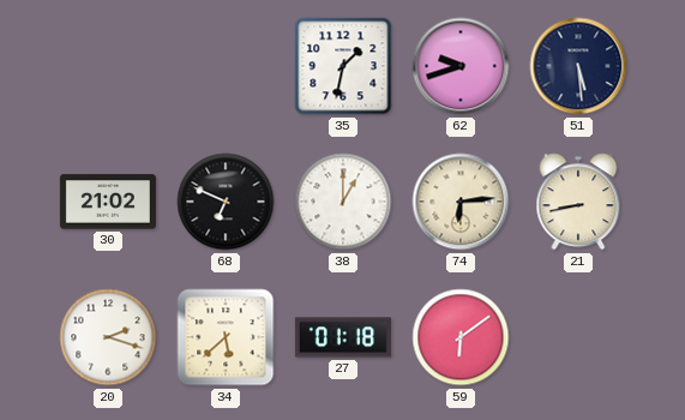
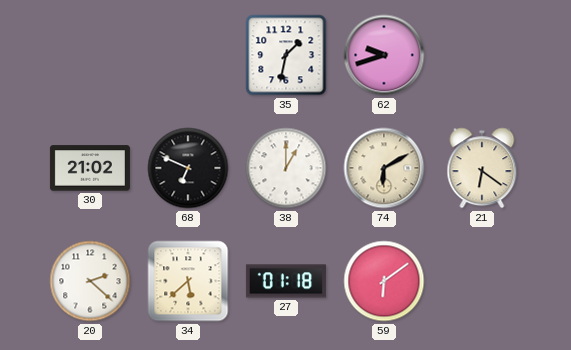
51: 5:29 -> none
74: 6:14 -> 6:10
21: 8:43 -> 6:21
20: 2:18 -> 2:22
